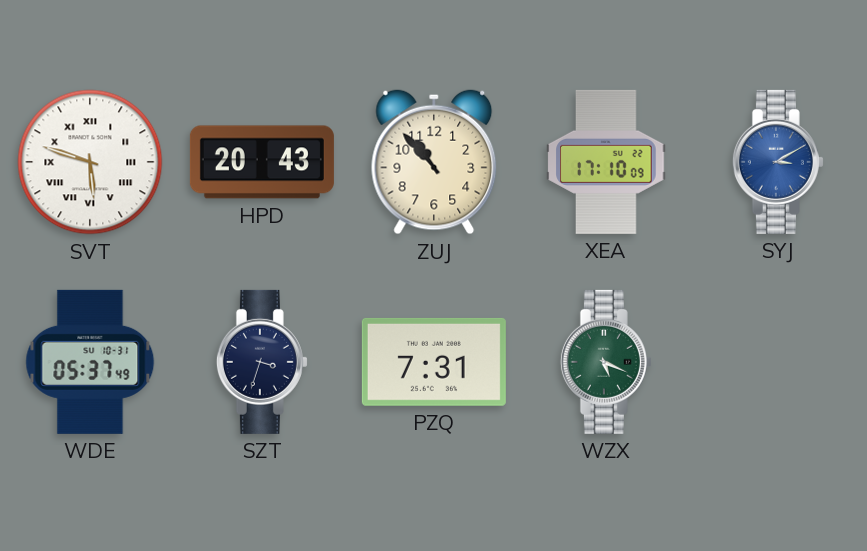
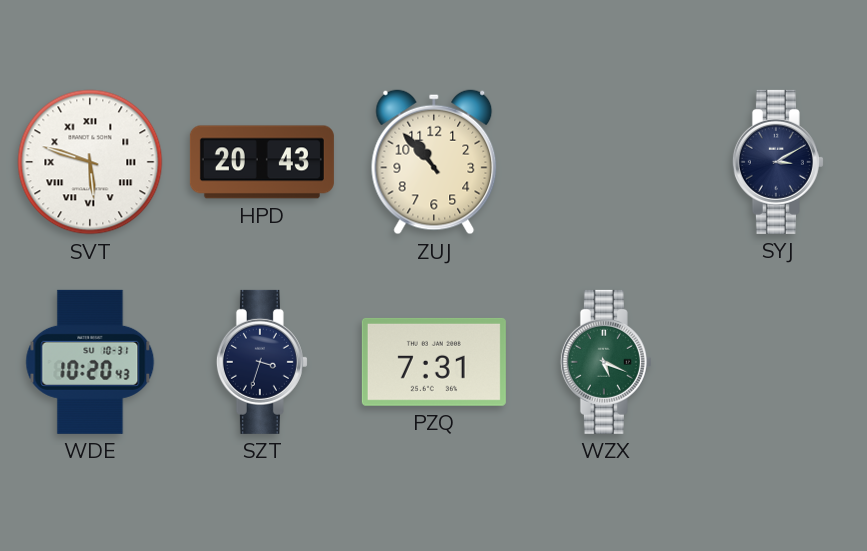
XEA: 17:10 -> none
SYJ dial: blue -> navy
WDE: 05:37 -> 10:20
